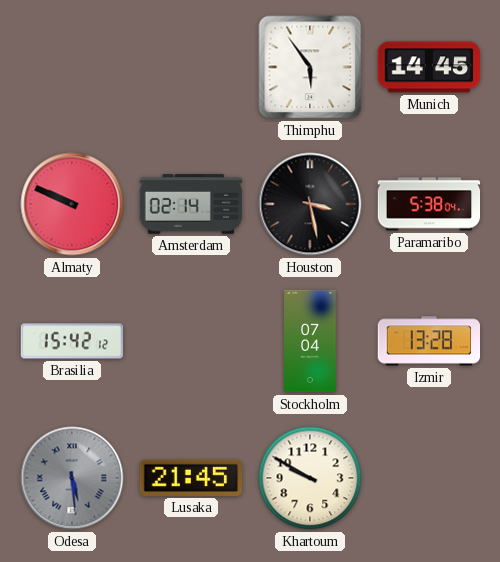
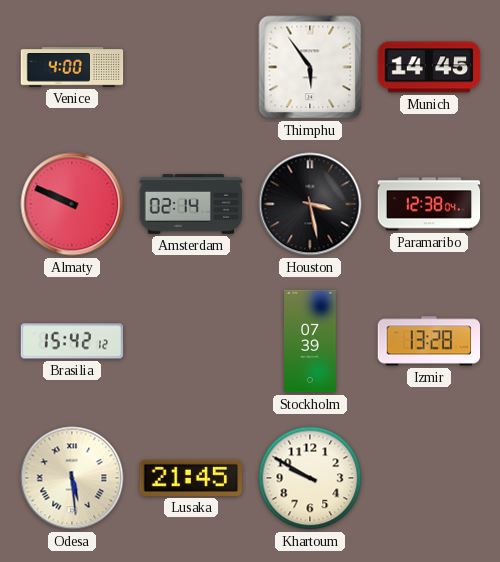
Venice: none -> 4:00
Paramaribo: 5:38 -> 12:38
Stockholm: 07:04 -> 07:39
Odesa dial: grey -> cream
